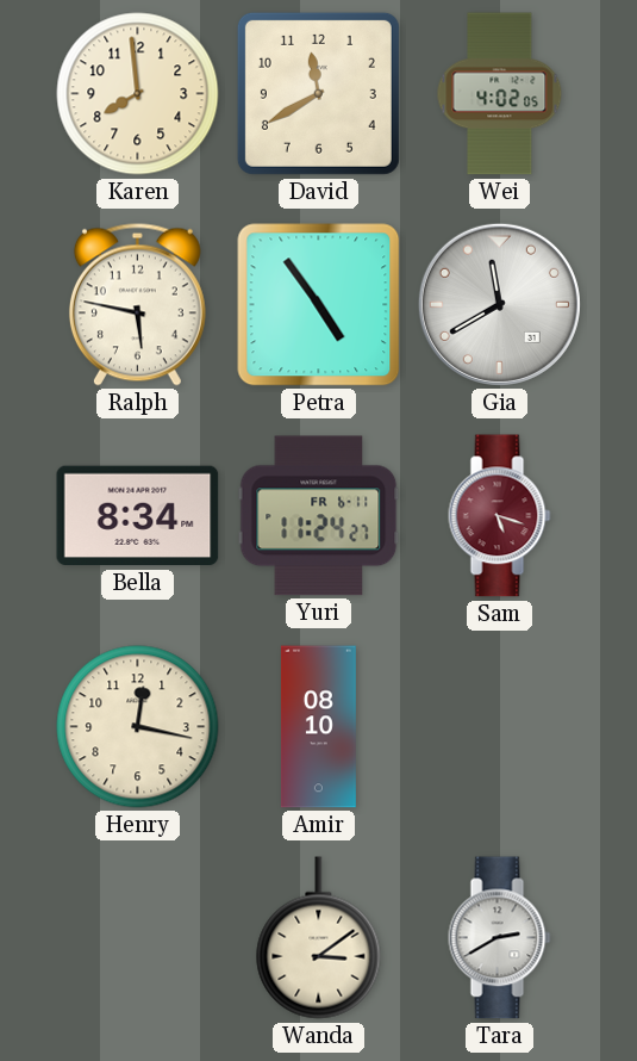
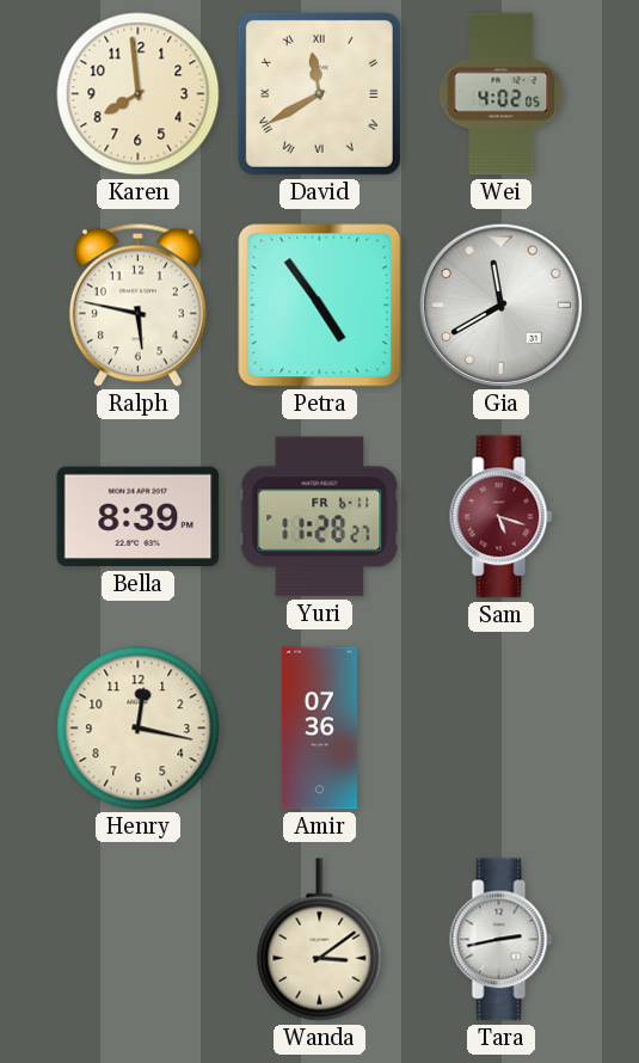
David numerals: Arabic -> Roman
Bella: 8:34 -> 8:39
Yuri: 11:24 -> 11:28
Amir: 08:10 -> 07:36
Tara: 2:40 -> 2:43
